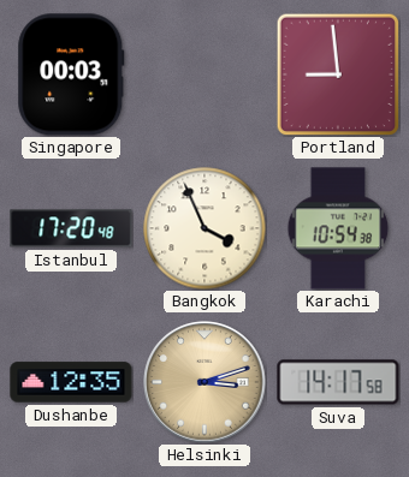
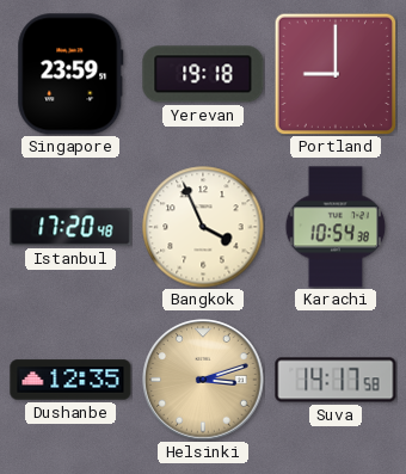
Singapore: 00:03 -> 23:59
Yerevan: none -> 19:18
Portland: 8:59 -> 9:00
